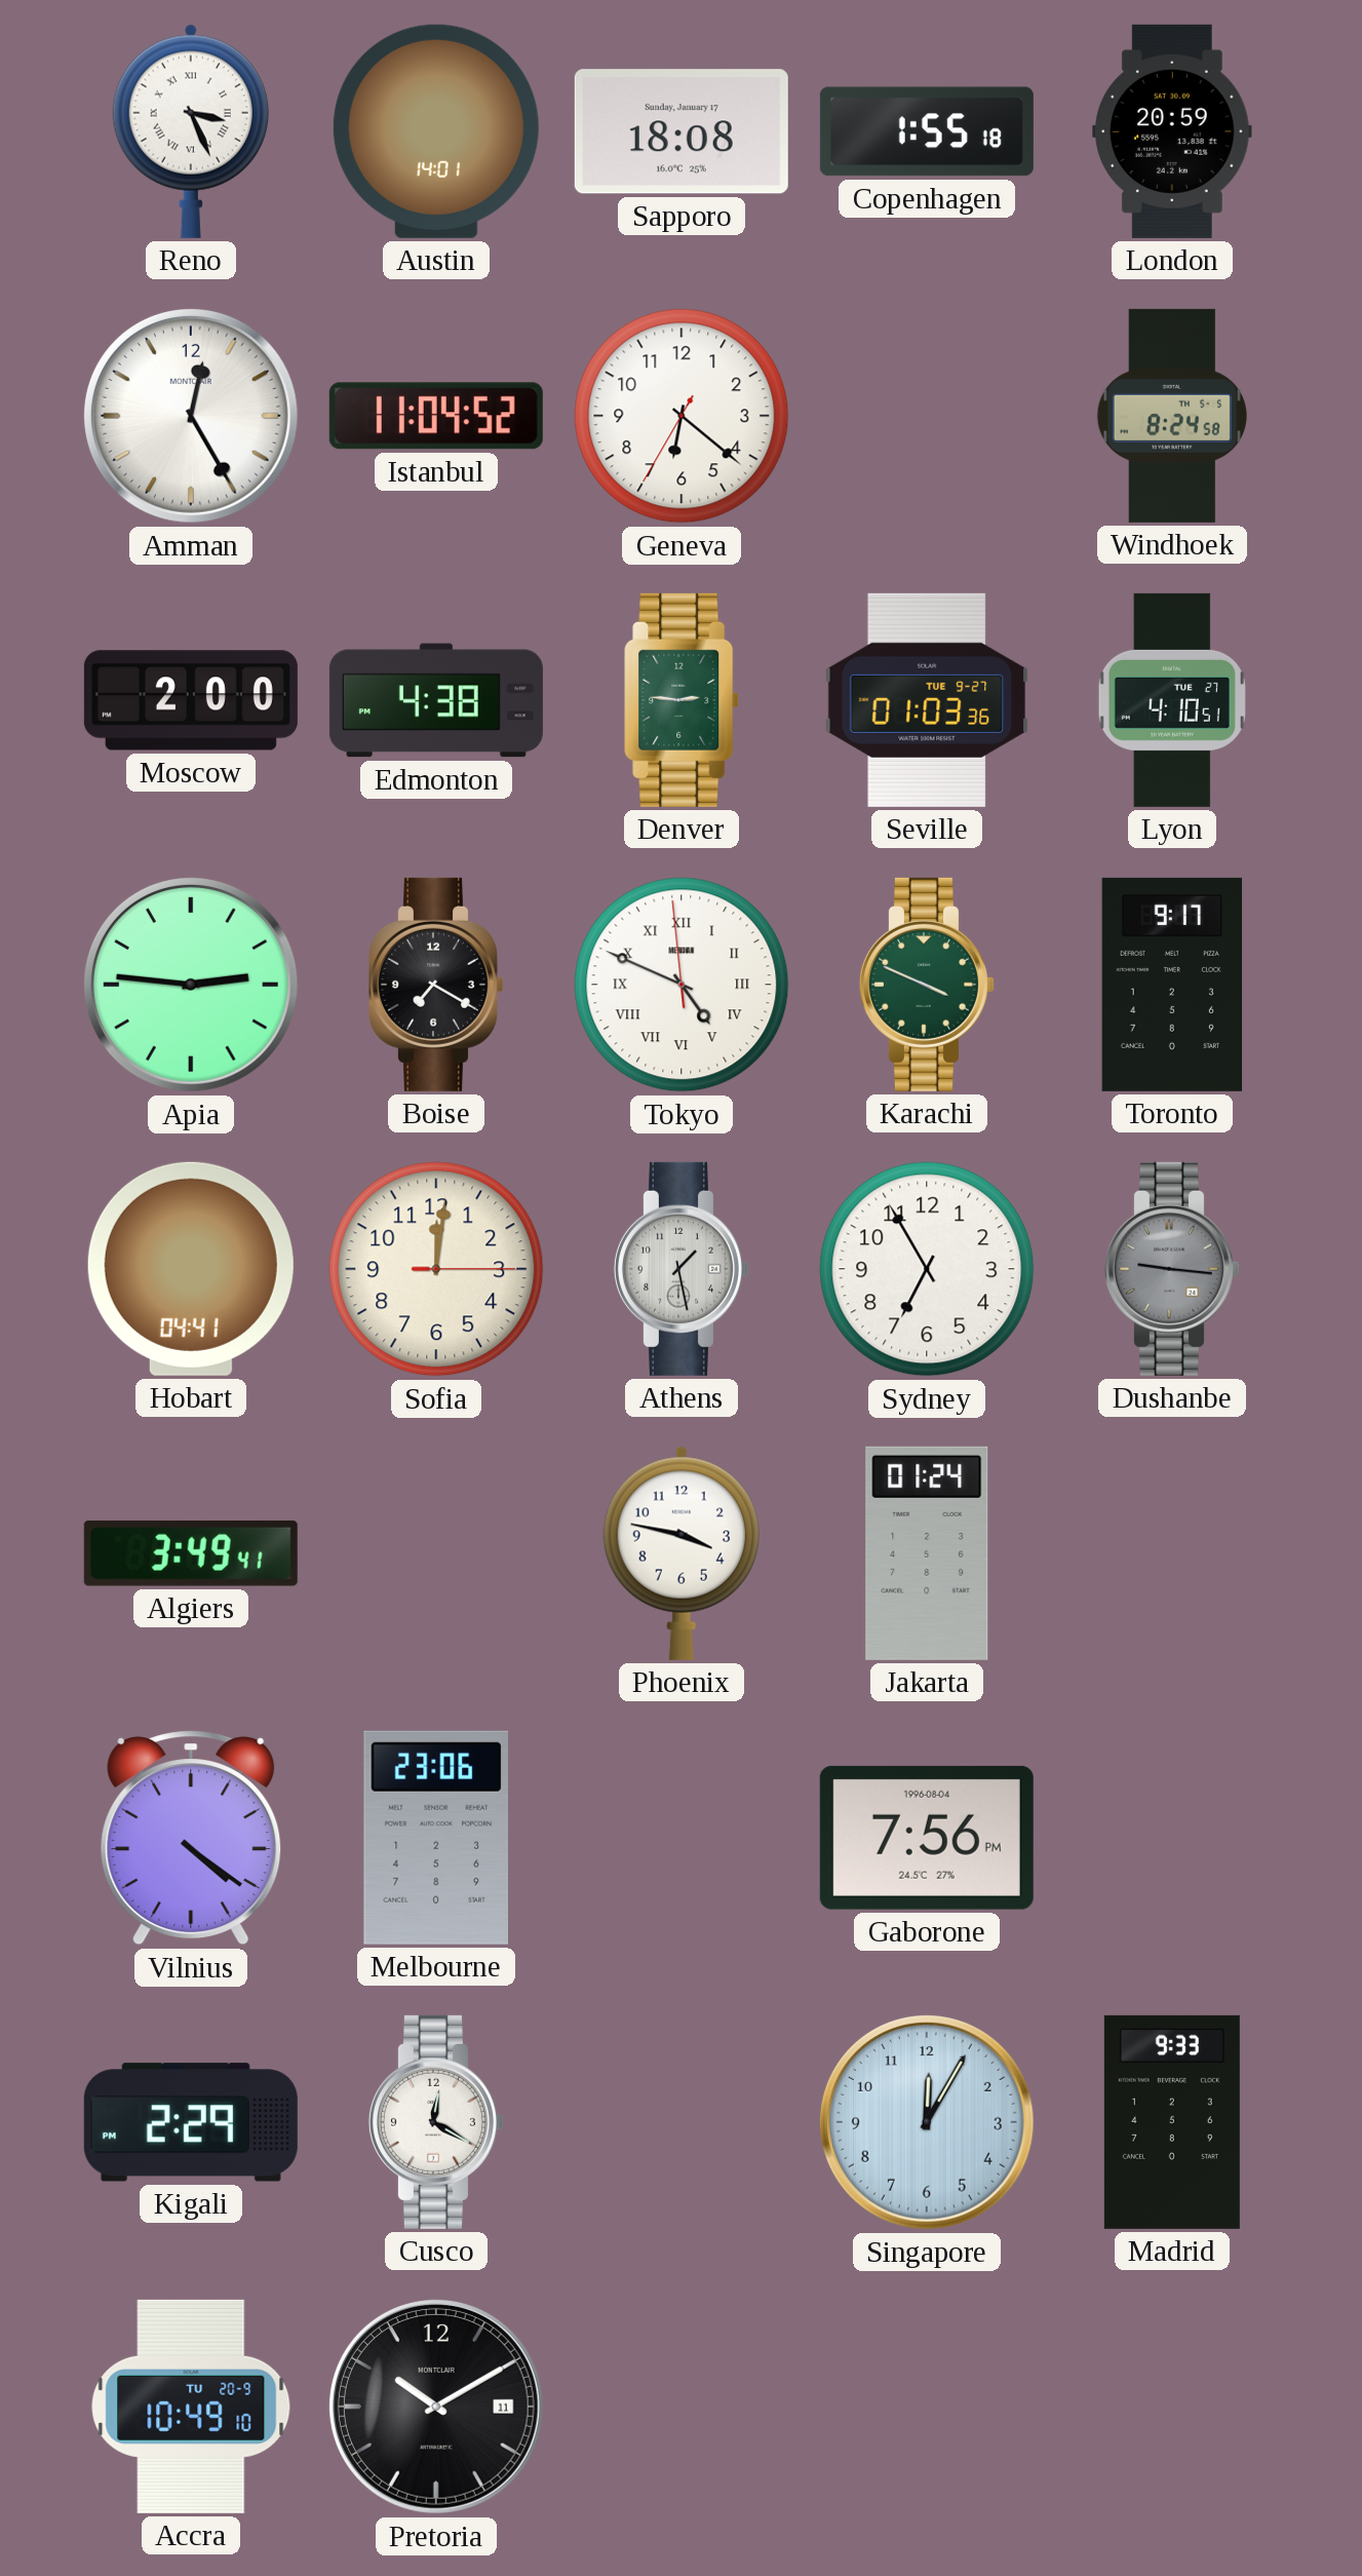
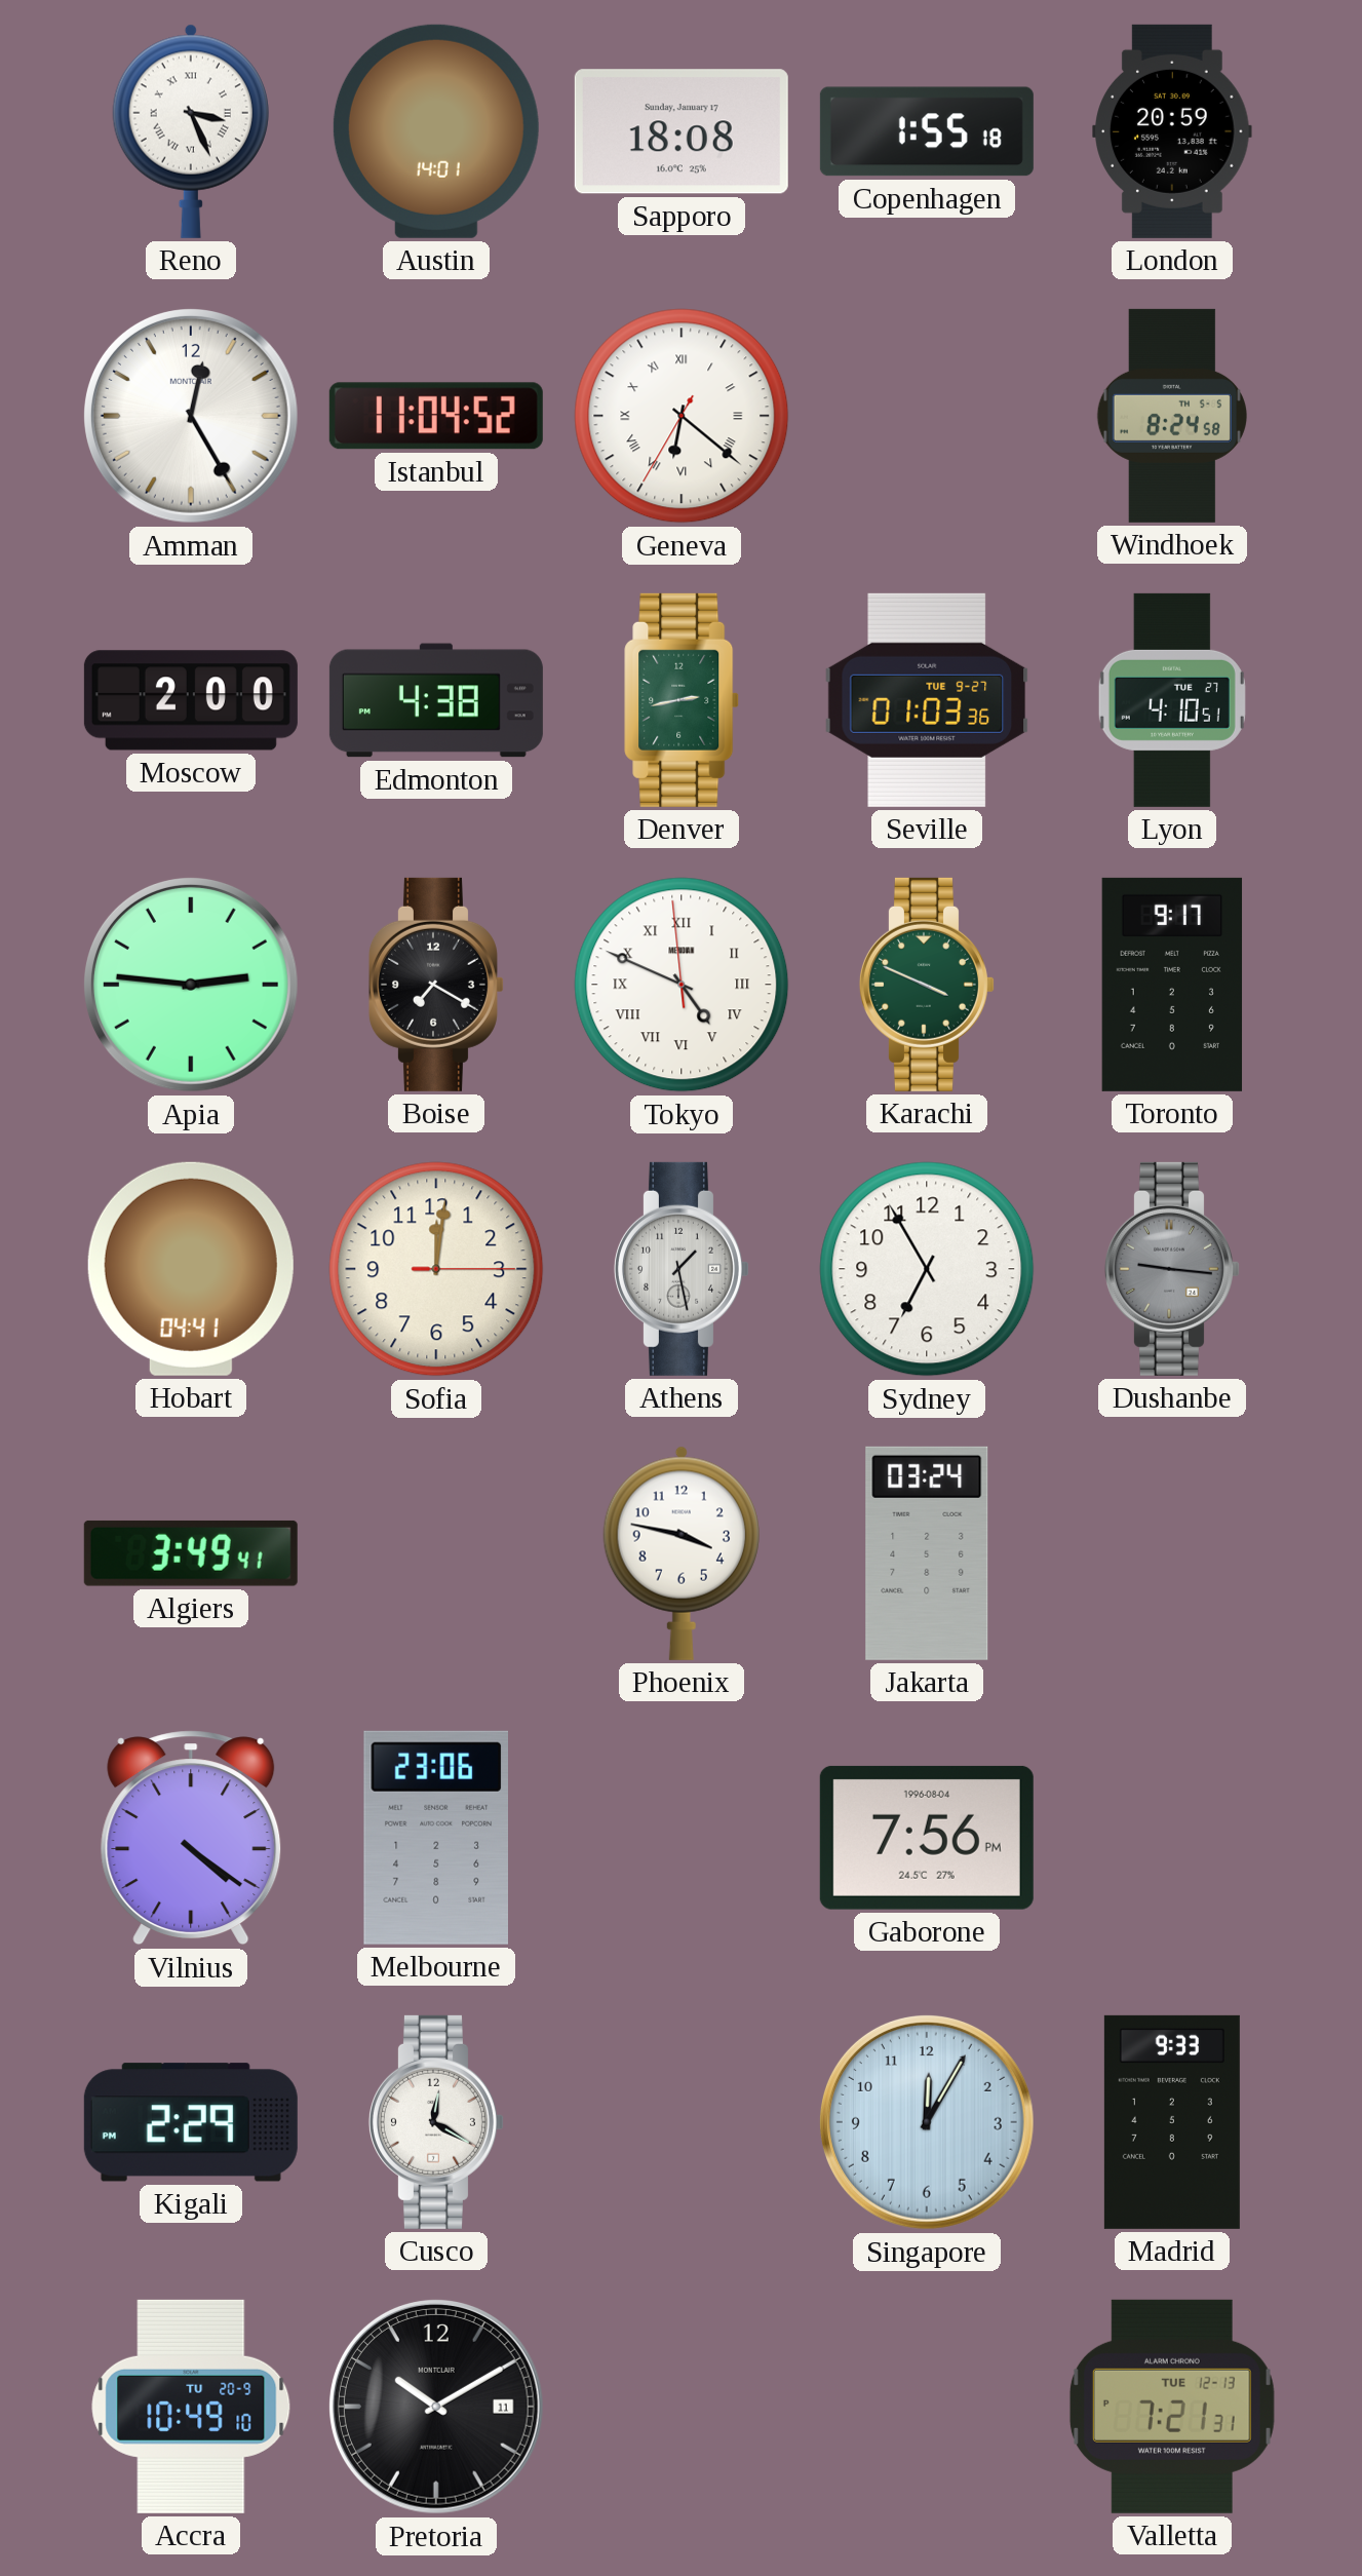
Geneva numerals: Arabic -> Roman
Denver: 2:46 -> 2:43
Jakarta: 01:24 -> 03:24
Valletta: none -> 7:21
